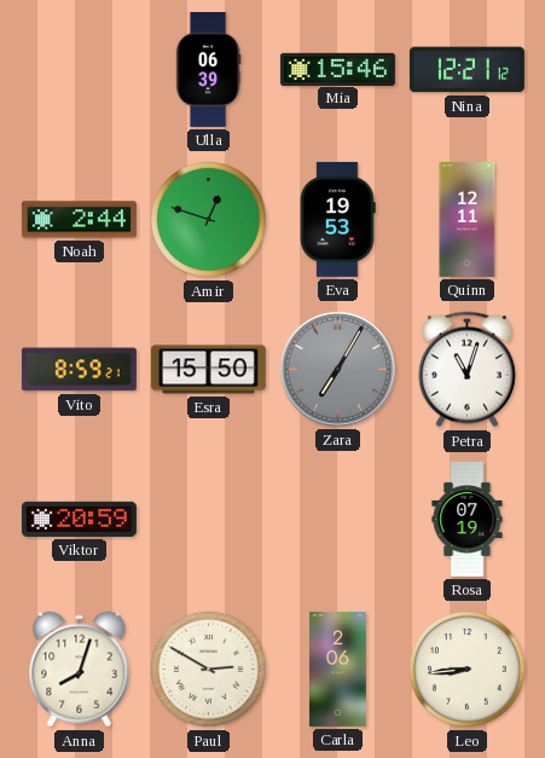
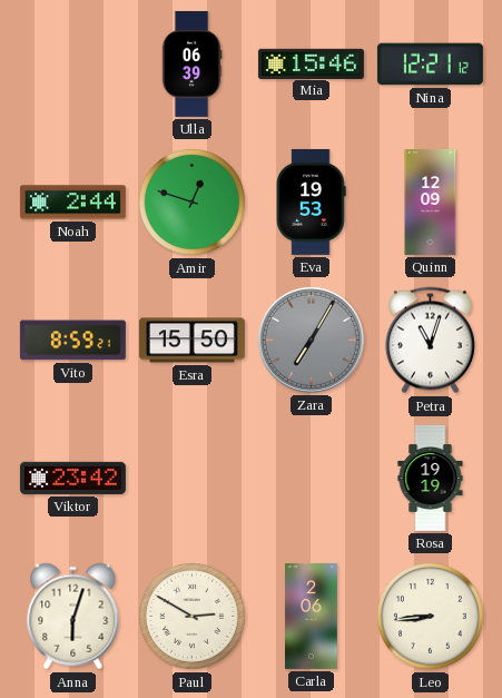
Quinn: 12:11 -> 12:09
Viktor: 20:59 -> 23:42
Rosa: 07:19 -> 19:19
Anna: 8:03 -> 6:03
